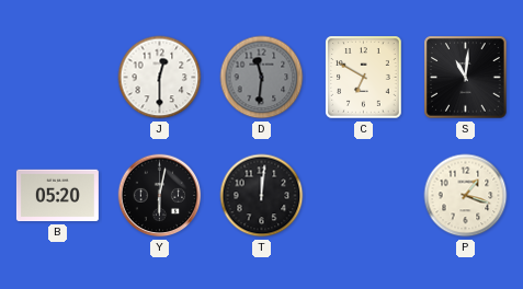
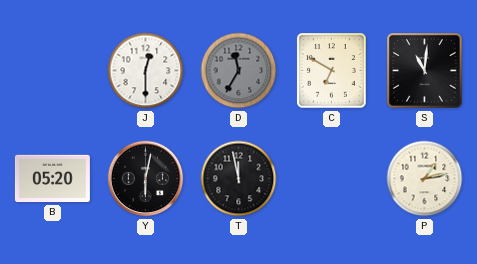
D: 11:31 -> 11:35
T: 12:01 -> 11:58
P: 1:18 -> 1:13
